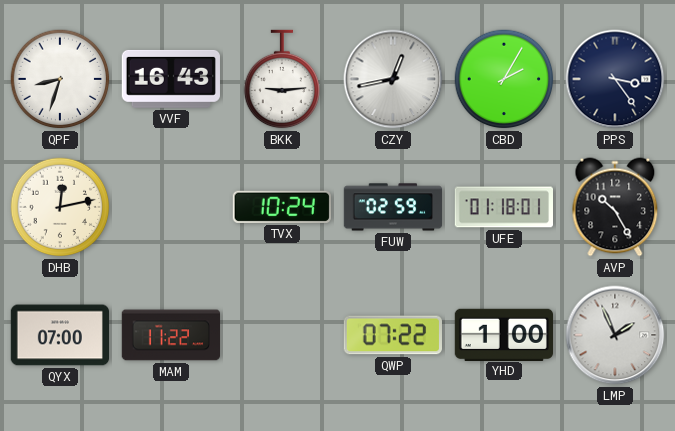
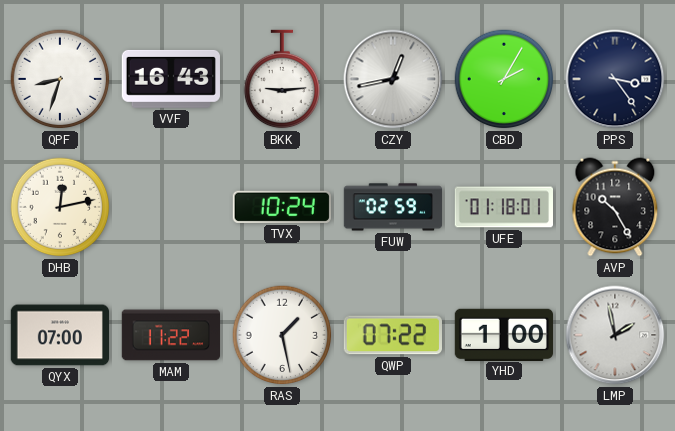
RAS: none -> 1:28
LMP: 1:56 -> 1:58
